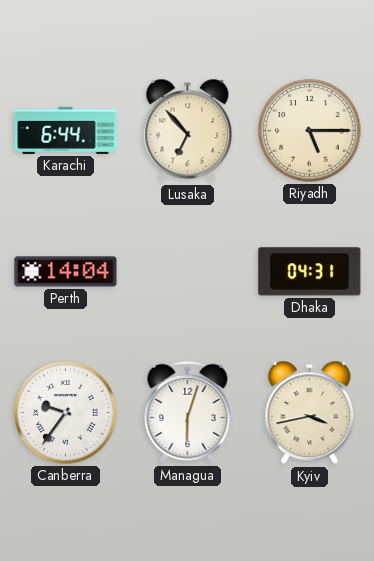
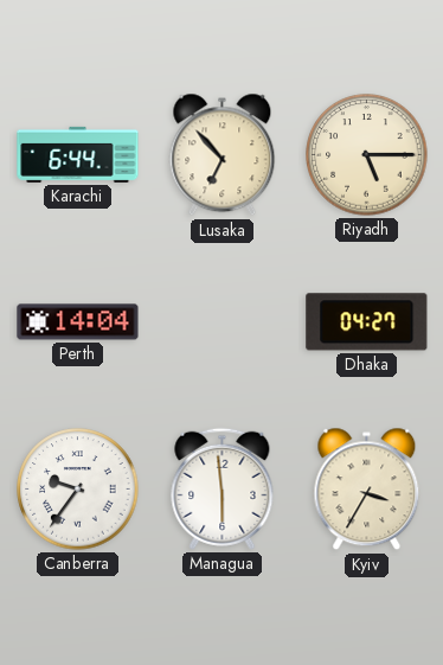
Dhaka: 04:31 -> 04:27
Managua: 6:03 -> 5:59
Kyiv: 3:43 -> 3:35
